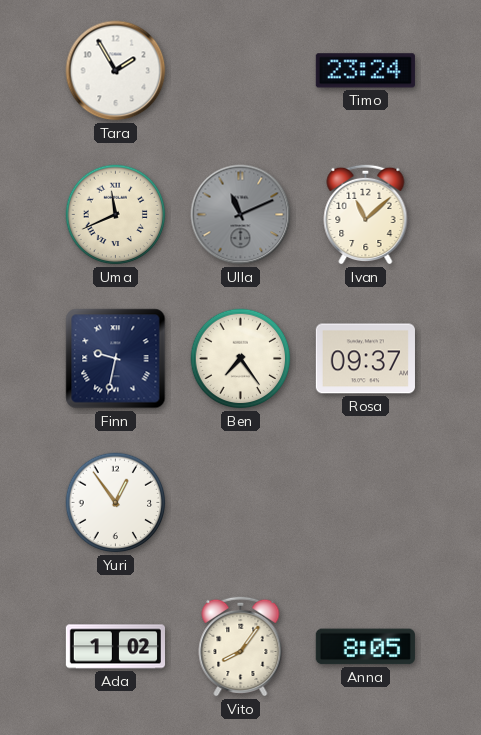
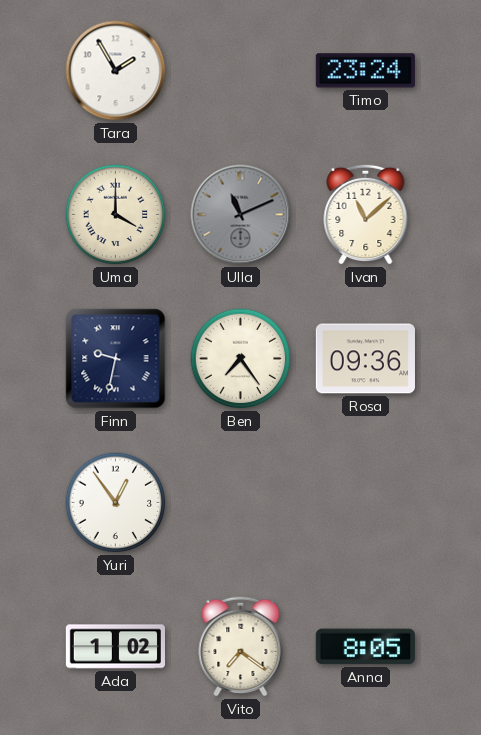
Uma: 11:41 -> 4:00
Rosa: 09:37 -> 09:36
Vito: 8:06 -> 7:21
